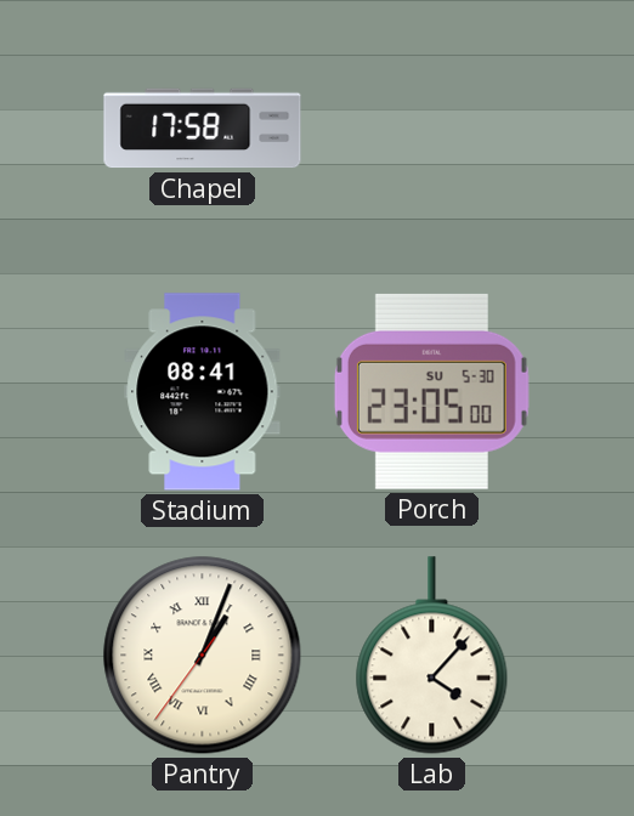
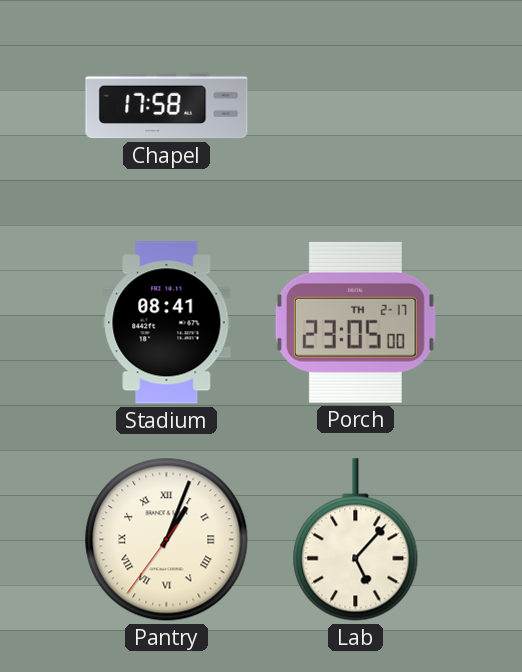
Porch date: SU 5-30 -> TH 2-17
Lab: 4:07 -> 5:07
